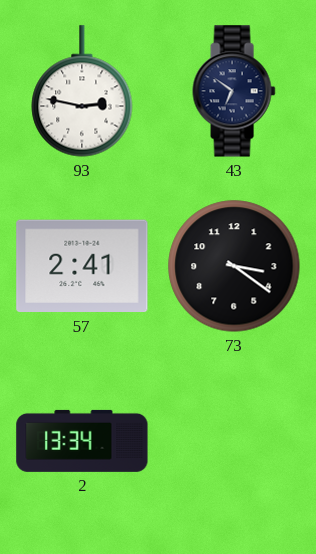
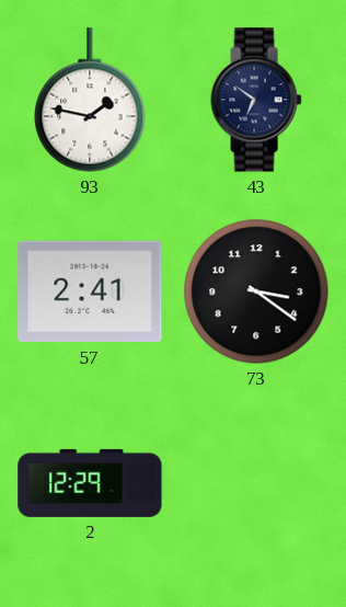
93: 2:47 -> 1:47
2: 13:34 -> 12:29
